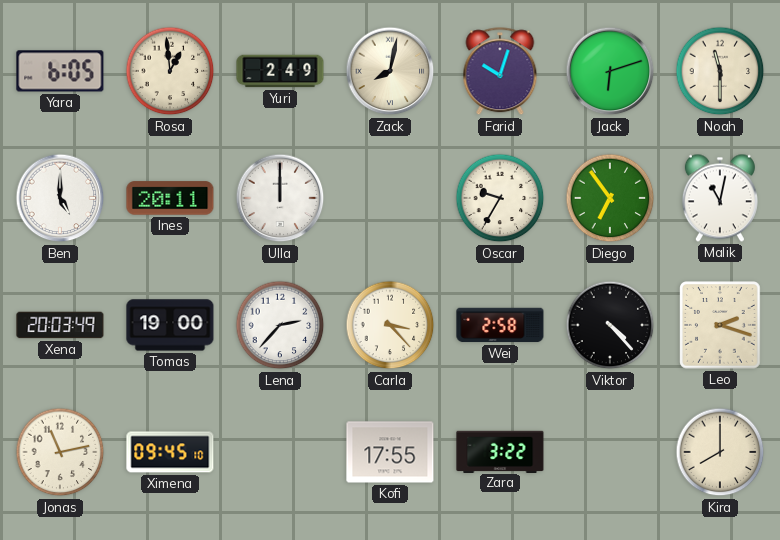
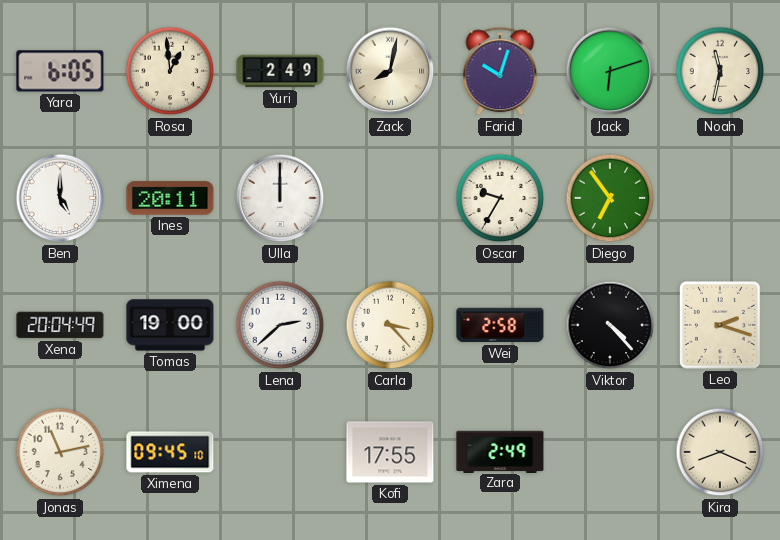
Noah: 11:30 -> 11:32
Malik: 11:02 -> none
Xena: 20:03 -> 20:04
Lena: 2:37 -> 2:38
Zara: 3:22 -> 2:49
Kira: 8:00 -> 8:19
